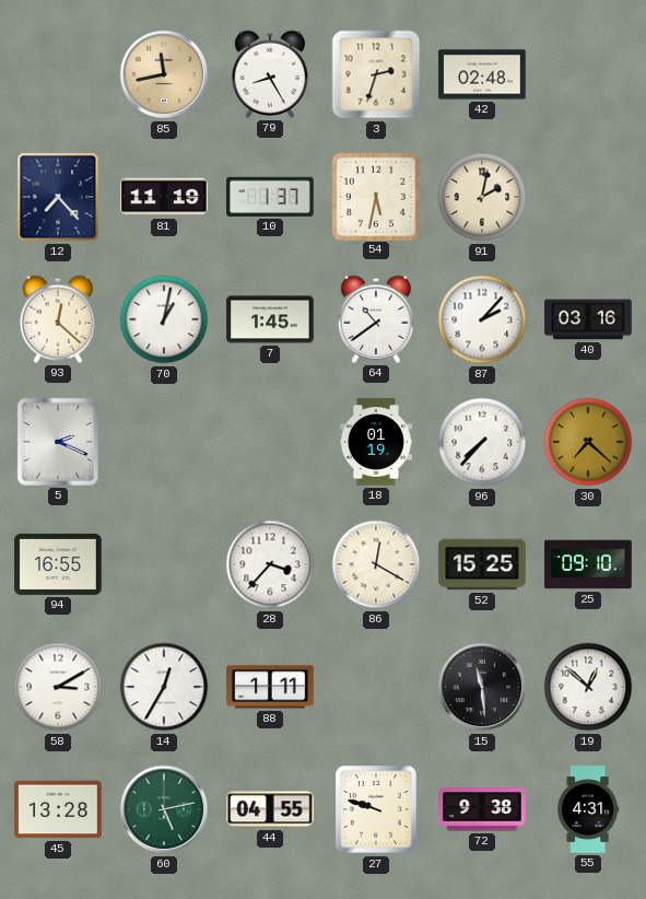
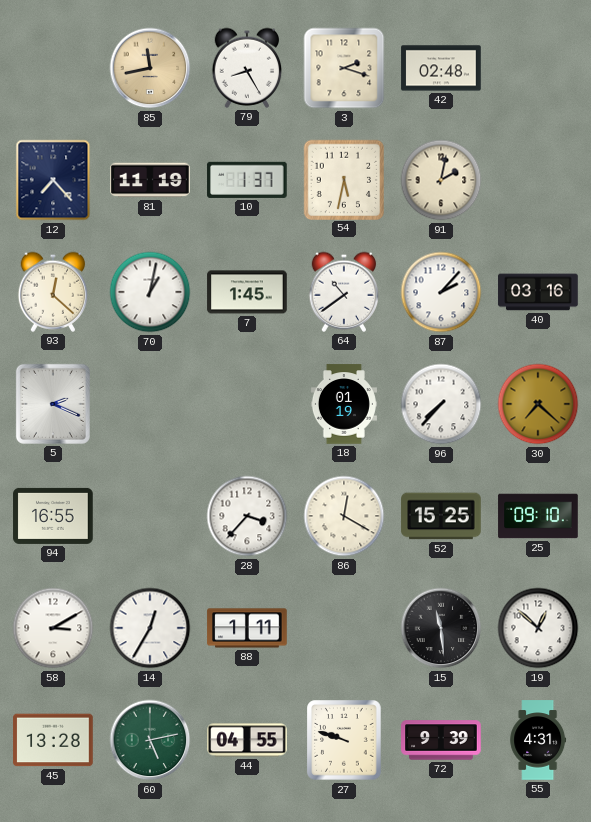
3: 2:33 -> 2:18
72: 9:38 -> 9:39
